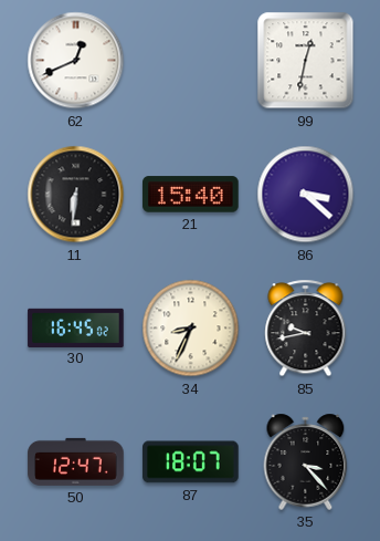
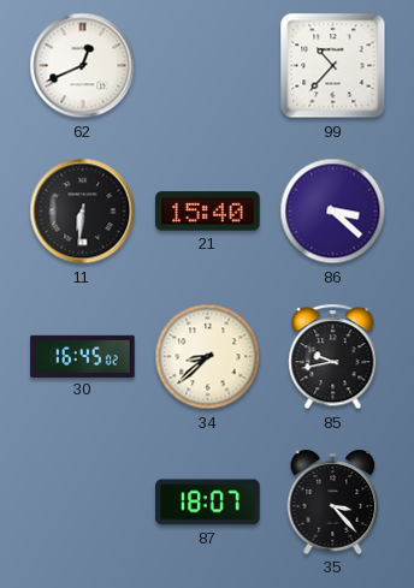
99: 12:32 -> 10:37
34: 8:34 -> 8:38
50: 12:47 -> none
